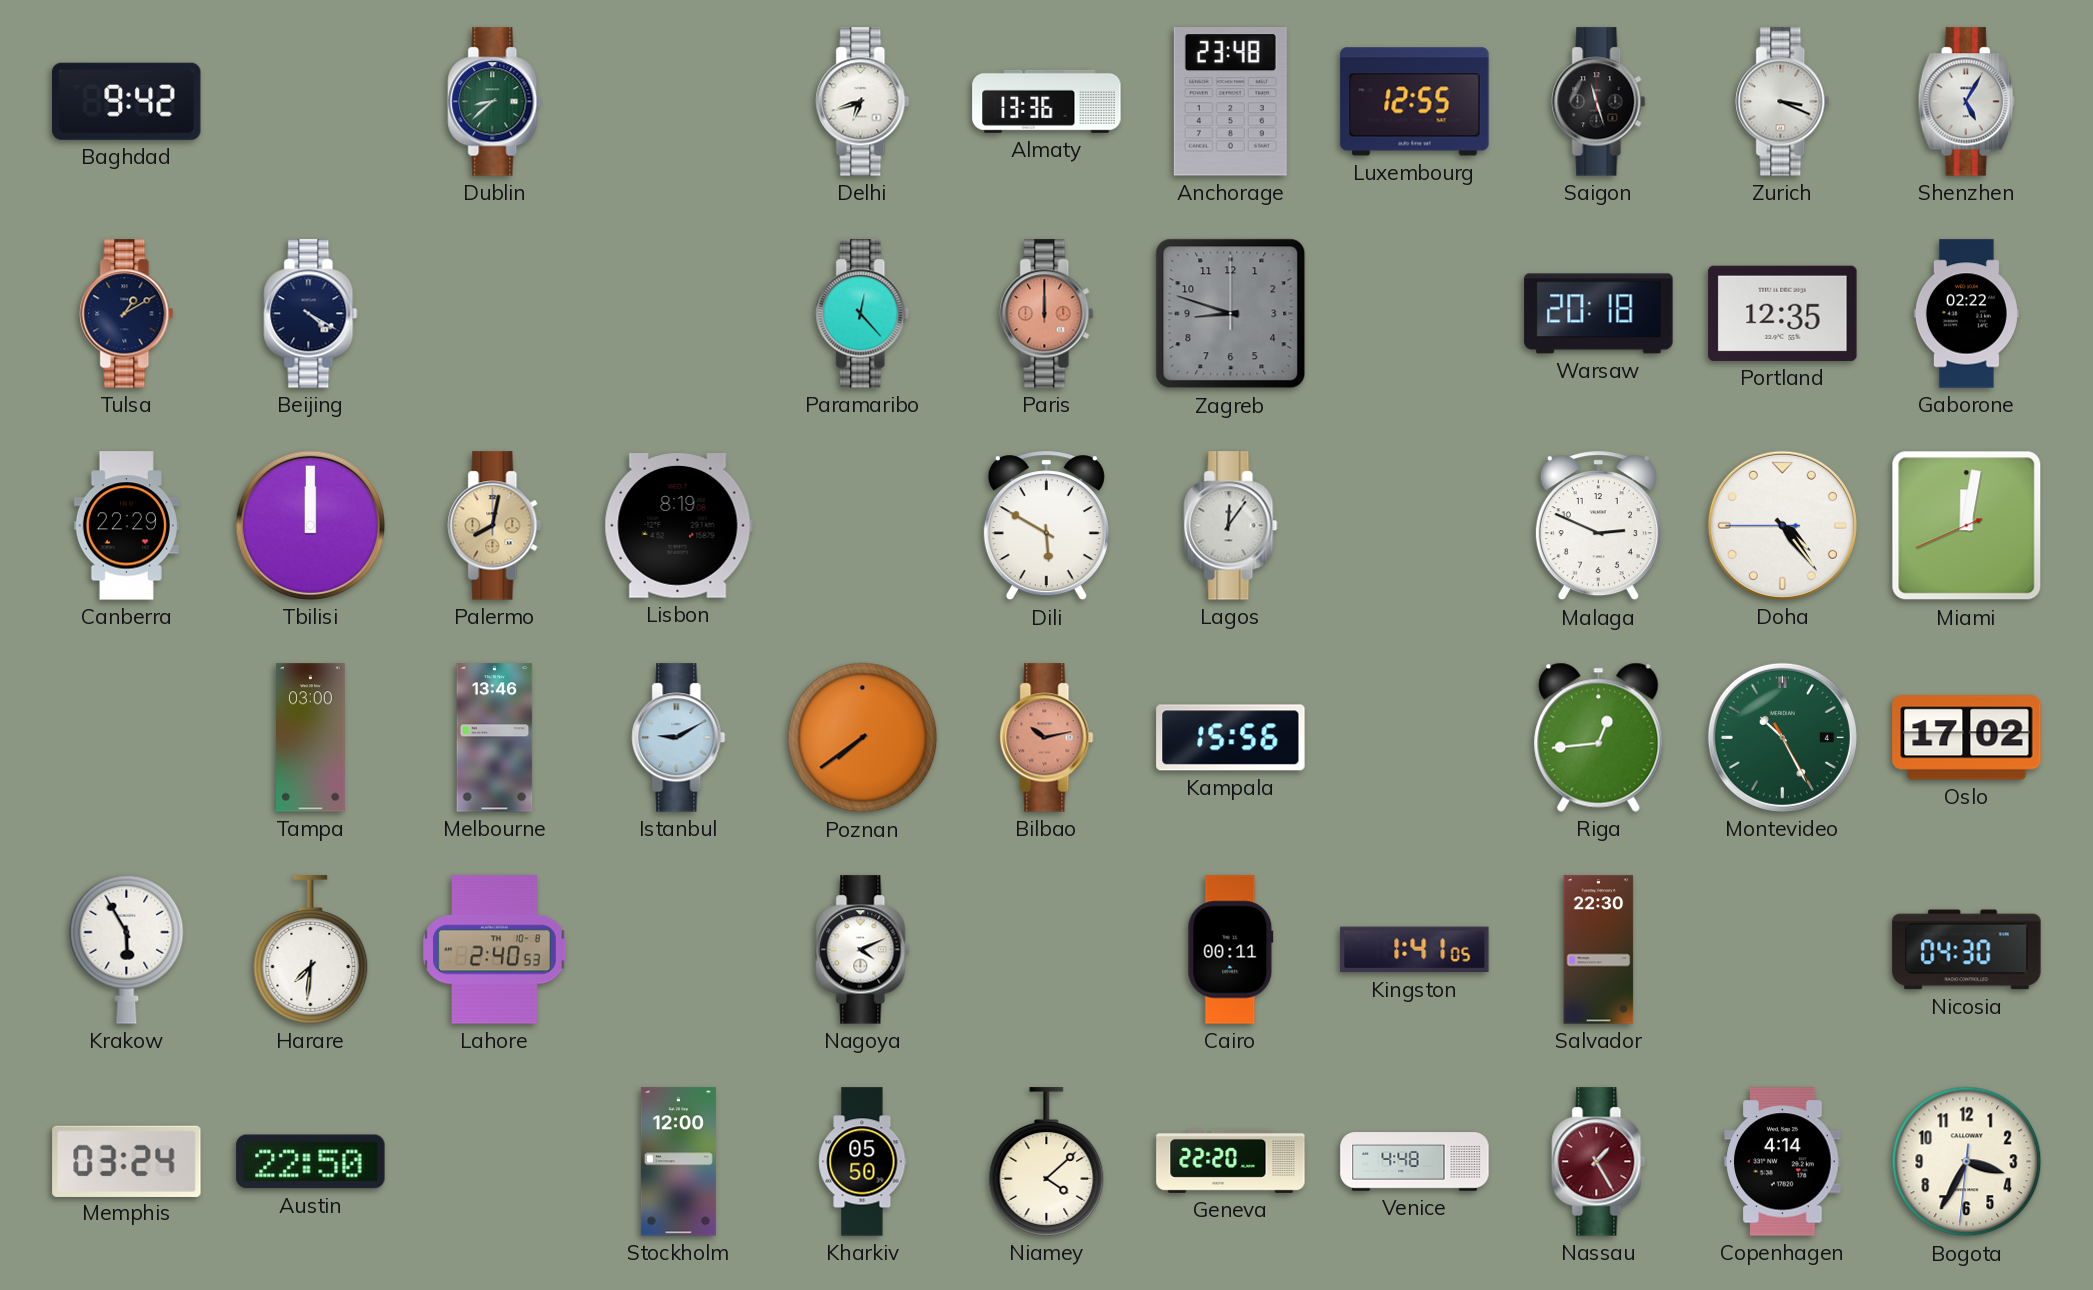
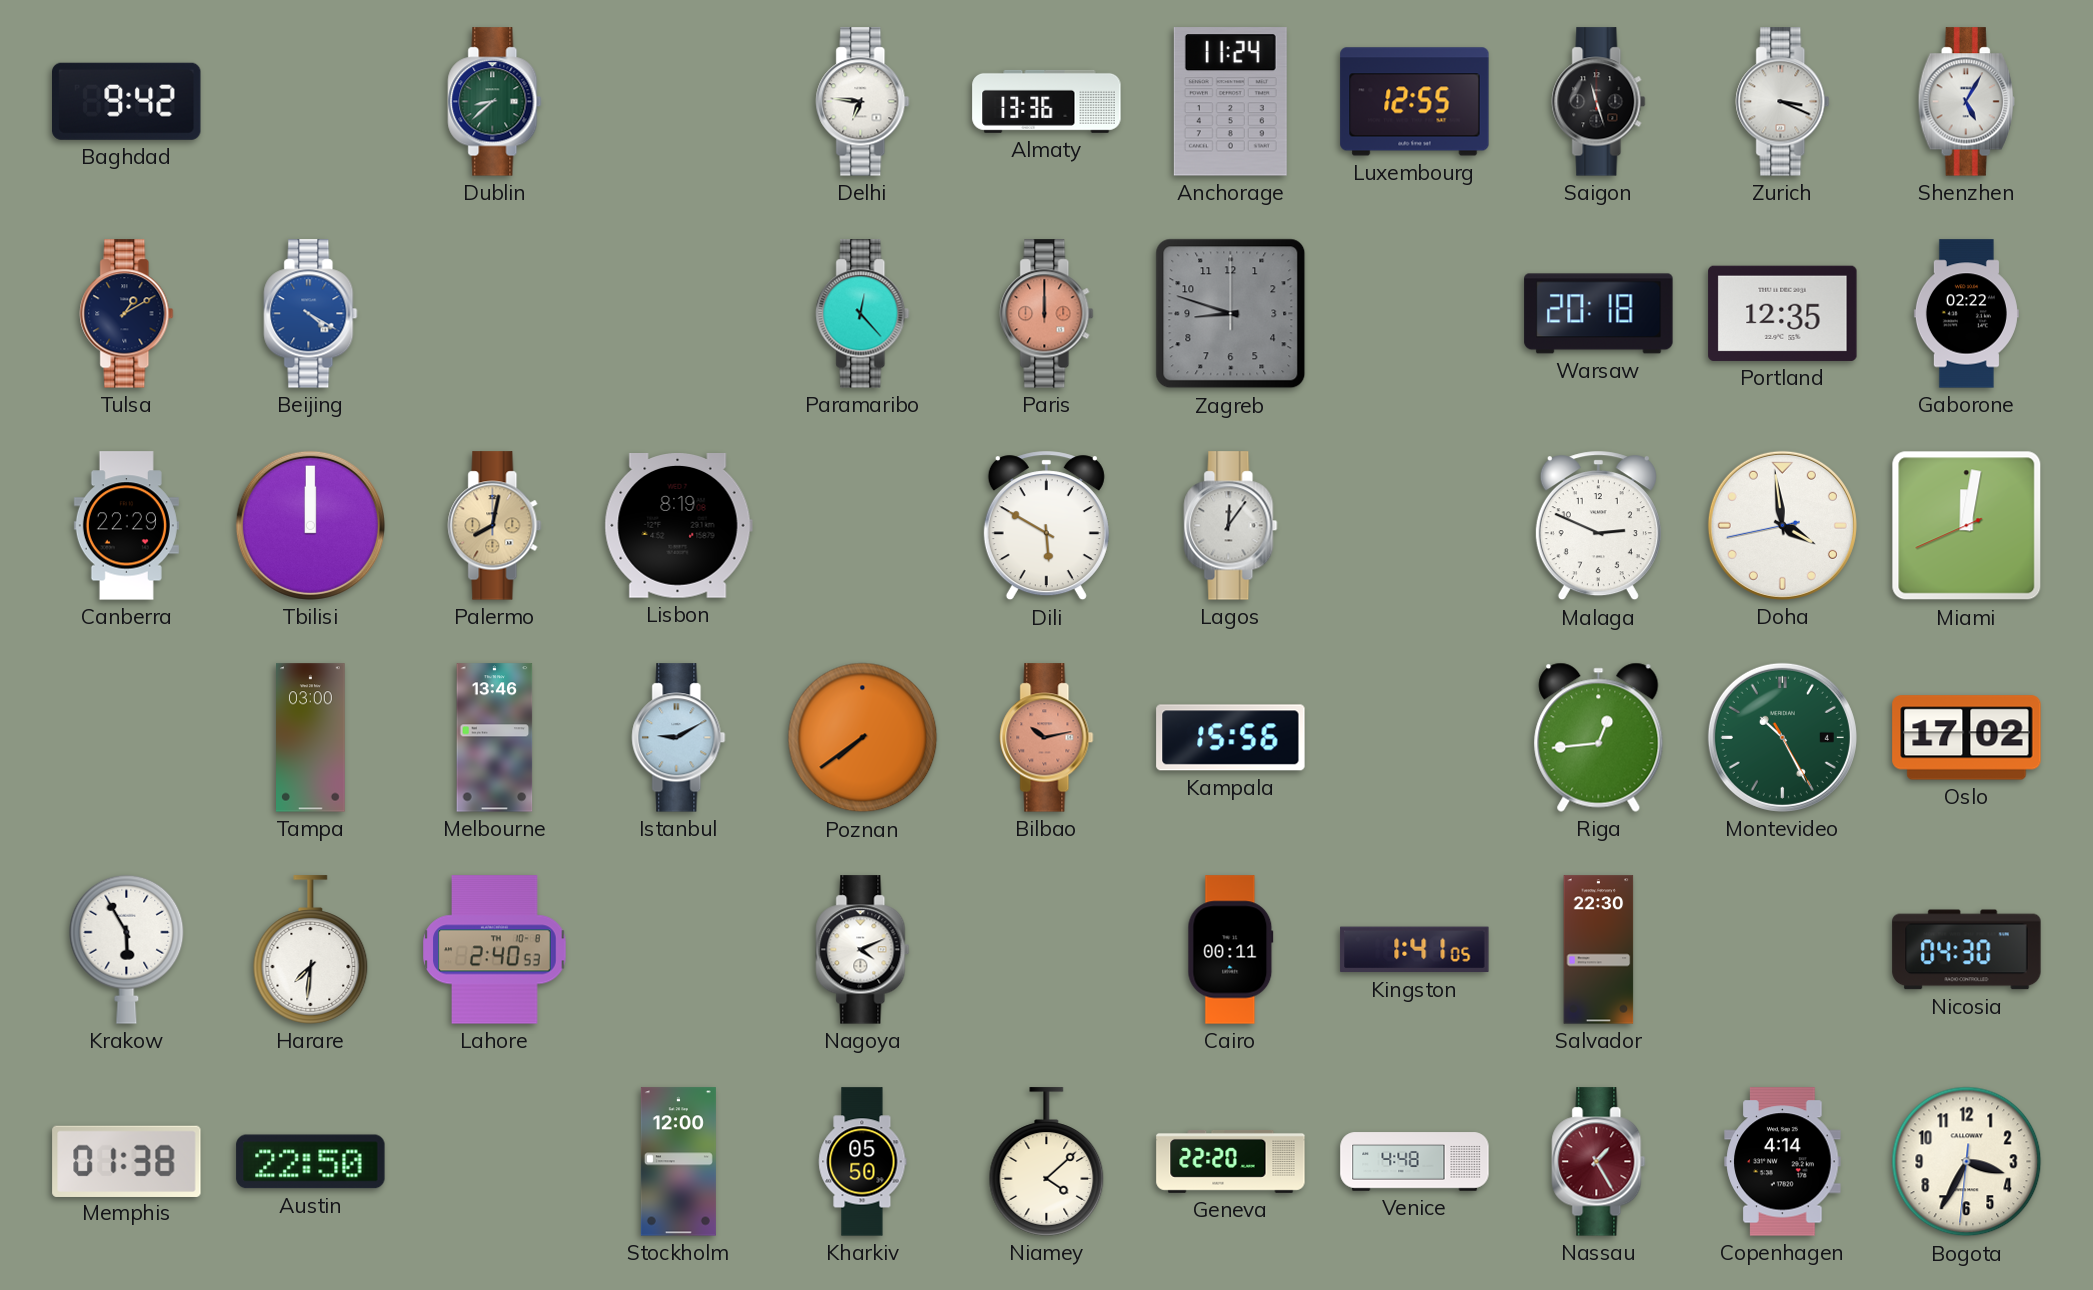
Delhi: 6:42 -> 6:46
Anchorage: 23:48 -> 11:24
Beijing dial: navy -> blue
Doha: 4:23 -> 3:58
Memphis: 03:24 -> 01:38
